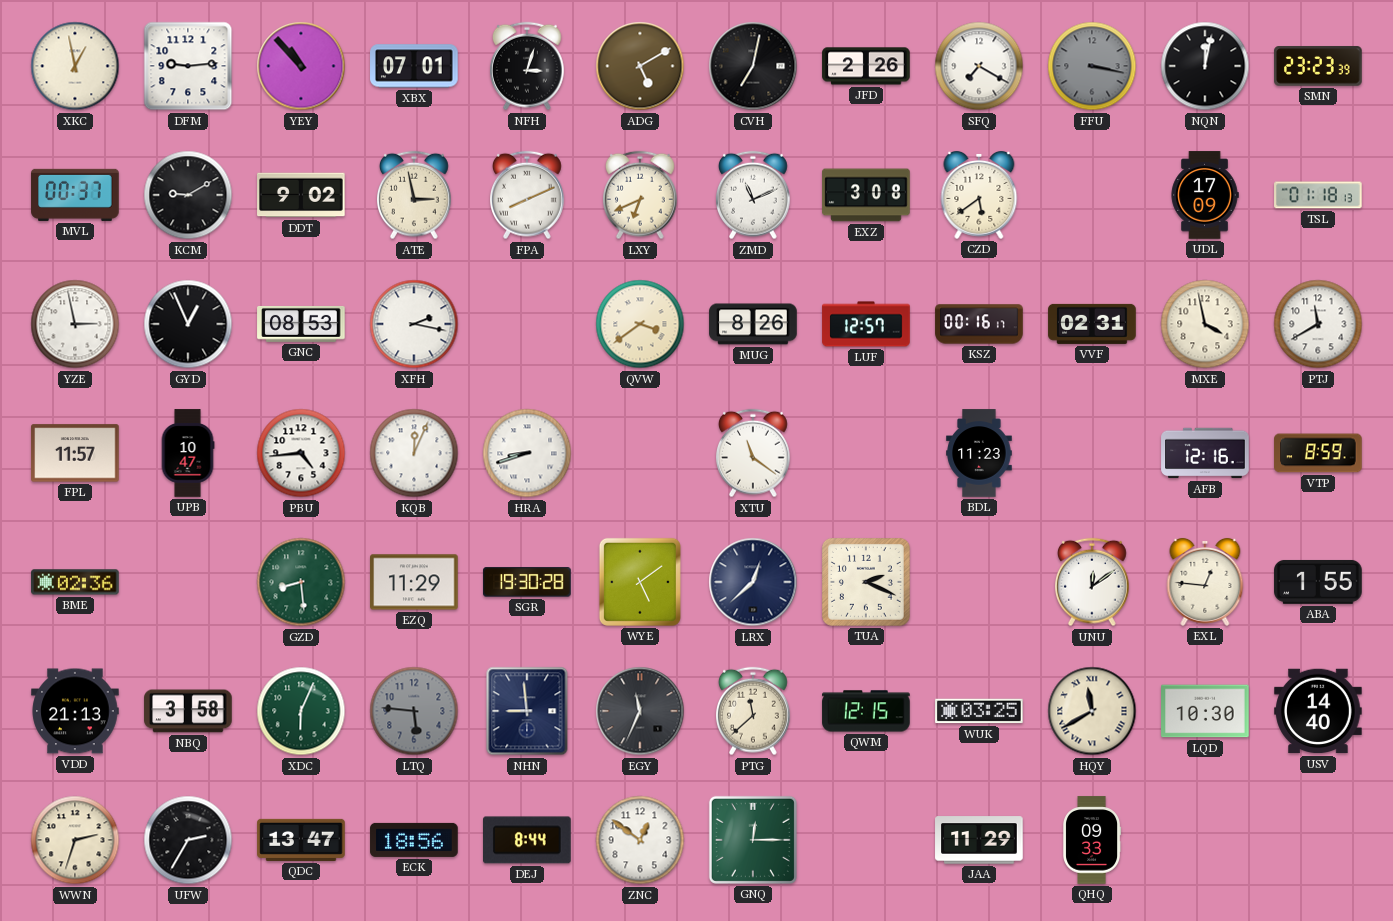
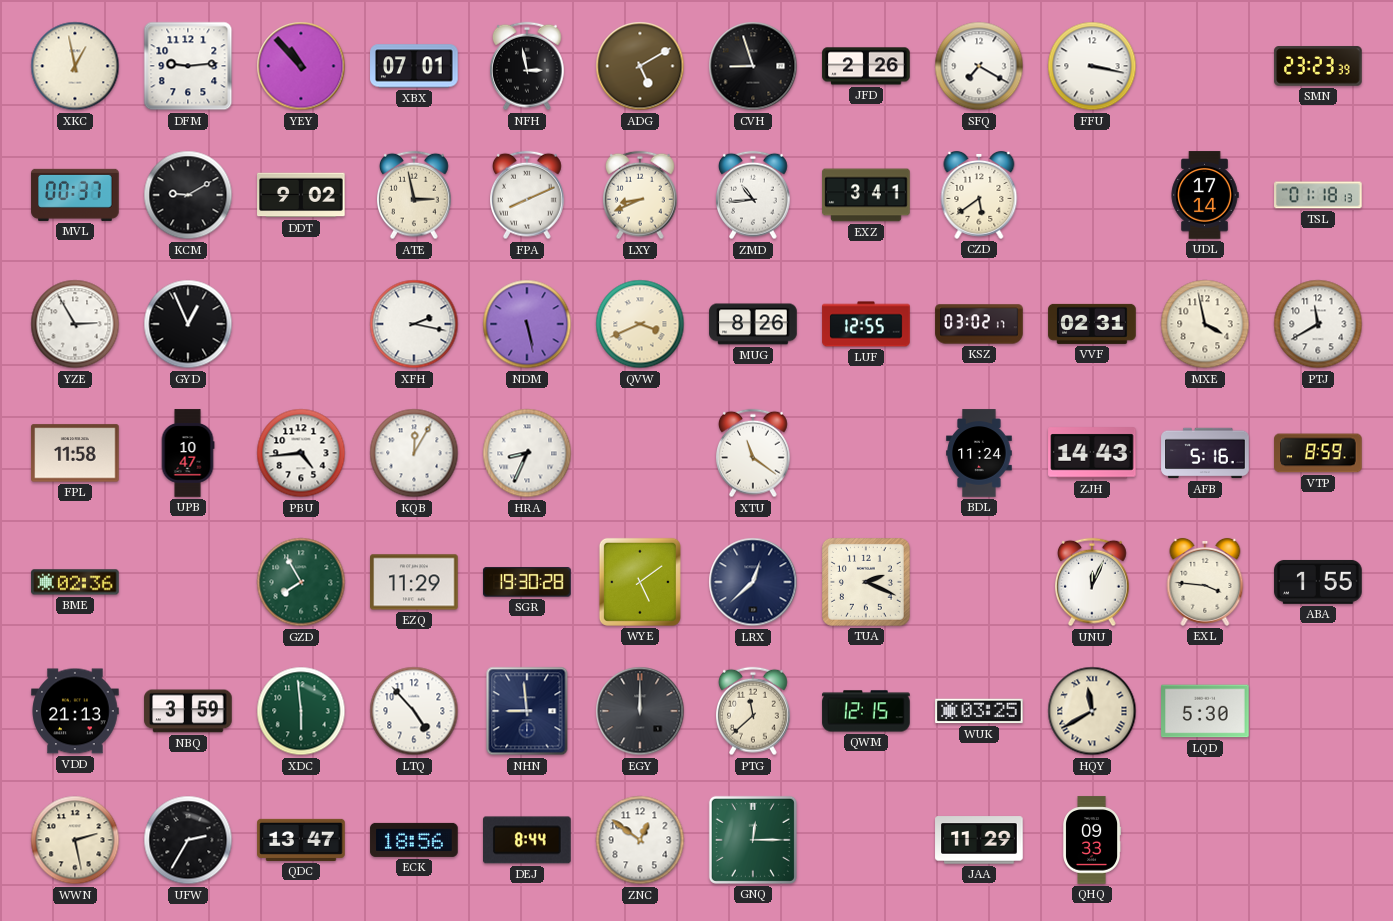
NFH: 3:03 -> 2:58
CVH: 7:02 -> 8:57
FFU dial: grey -> white
NQN: 12:02 -> none
LXY: 6:41 -> 8:41
ZMD: 11:11 -> 10:44
EXZ: 3:08 -> 3:41
UDL: 17:09 -> 17:14
YZE: 2:58 -> 2:55
GNC: 08:53 -> none
NDM: none -> 5:28
QVW: 3:39 -> 3:41
LUF: 12:57 -> 12:55
KSZ: 00:16 -> 03:02
FPL: 11:57 -> 11:58
KQB: 12:04 -> 12:05
HRA: 8:42 -> 8:34
BDL: 11:23 -> 11:24
ZJH: none -> 14:43
AFB: 12:16 -> 5:16
GZD: 8:29 -> 7:55
UNU: 12:09 -> 12:04
EXL: 12:46 -> 3:46
NBQ: 3:58 -> 3:59
XDC: 6:04 -> 5:59
LTQ: 5:46 -> 4:53
LTQ dial: grey -> white
EGY: 11:34 -> 12:00
LQD: 10:30 -> 5:30
USV: 14:40 -> none
WWN: 2:33 -> 2:28
